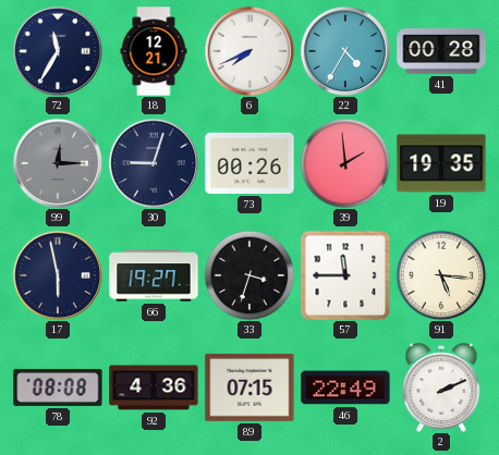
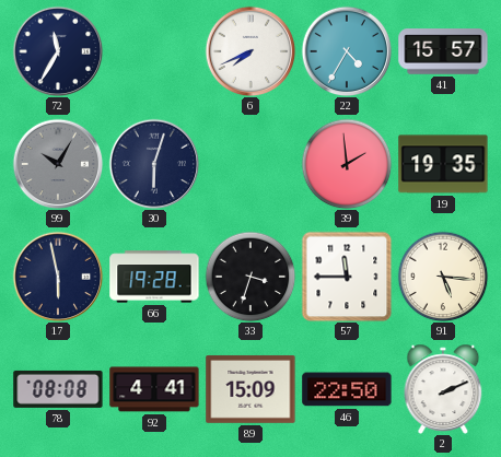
18: 12:21 -> none
41: 00:28 -> 15:57
99: 12:15 -> 10:05
30: 9:03 -> 6:03
73: 00:26 -> none
66: 19:27 -> 19:28
92: 4:36 -> 4:41
89: 07:15 -> 15:09
46: 22:49 -> 22:50
